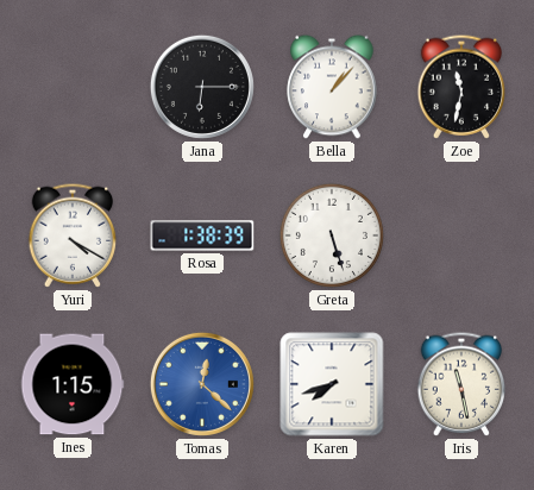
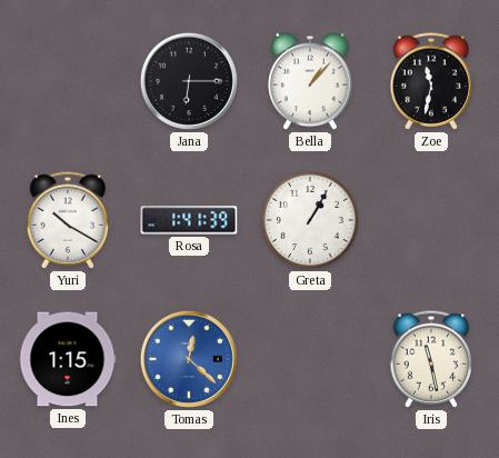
Yuri: 4:20 -> 10:20
Rosa: 1:38 -> 1:41
Greta: 5:27 -> 1:05
Karen: 7:42 -> none
